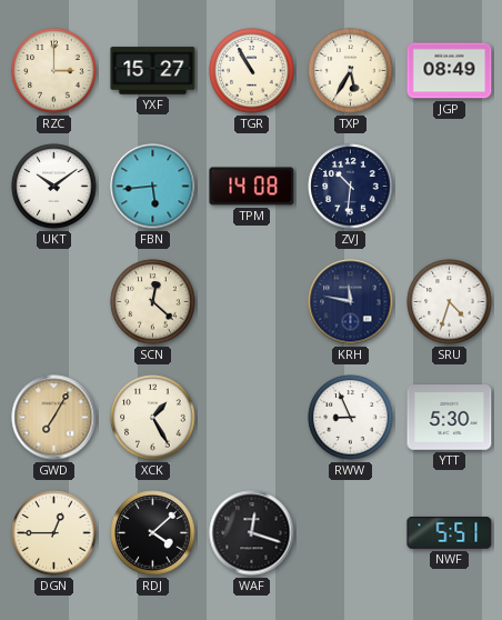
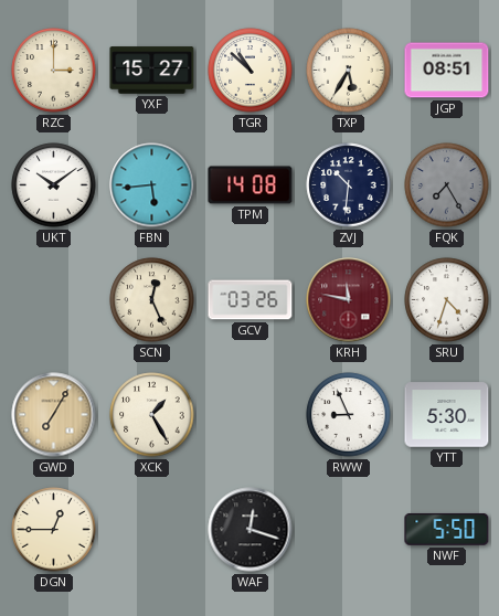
TGR: 10:55 -> 10:52
JGP: 08:49 -> 08:51
FQK: none -> 7:25
SCN: 12:22 -> 12:26
GCV: none -> 03:26
KRH dial: navy -> burgundy
RDJ: 4:08 -> none
NWF: 5:51 -> 5:50
